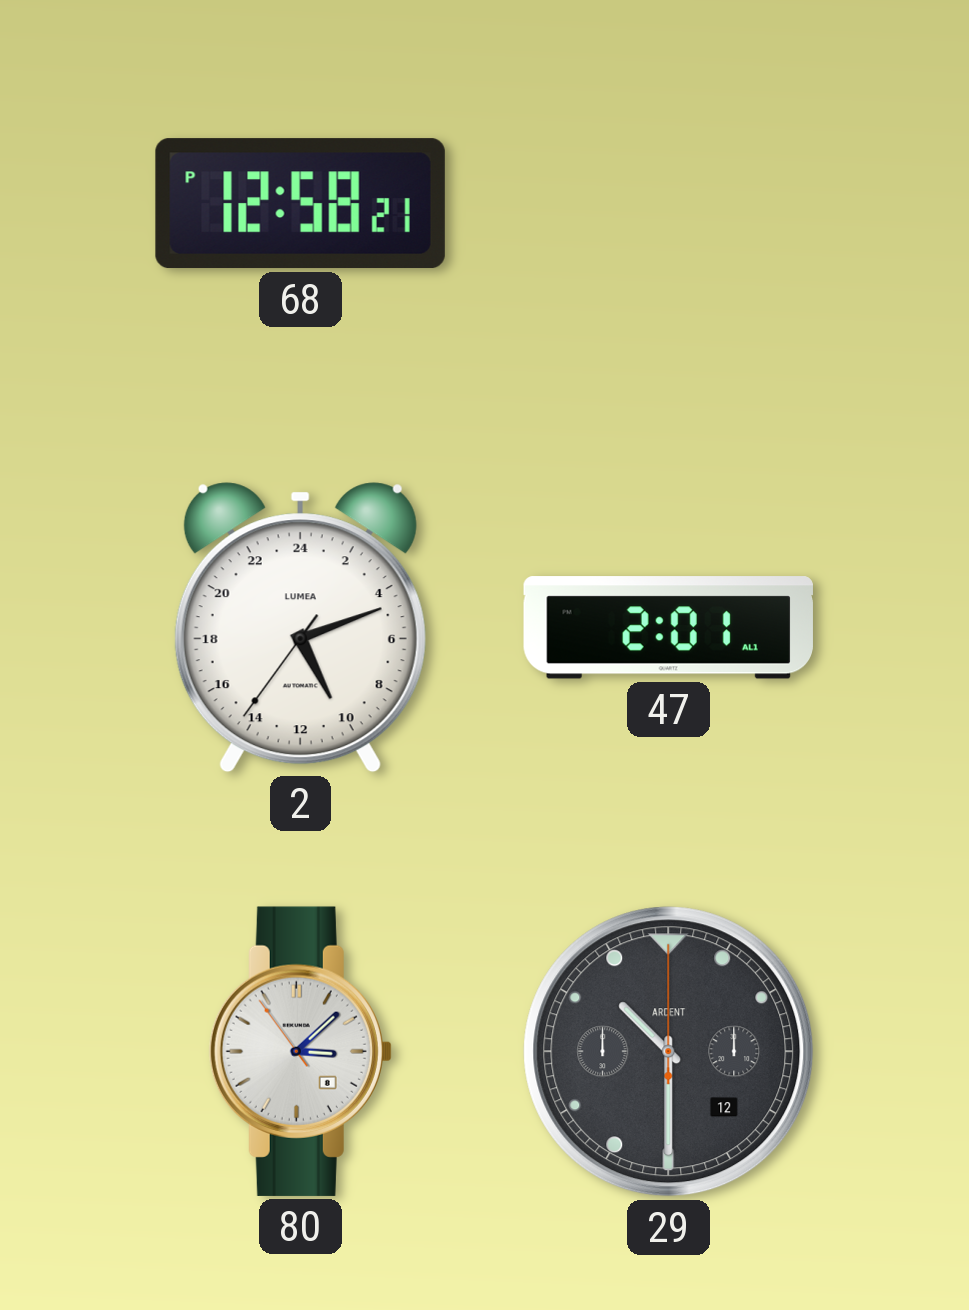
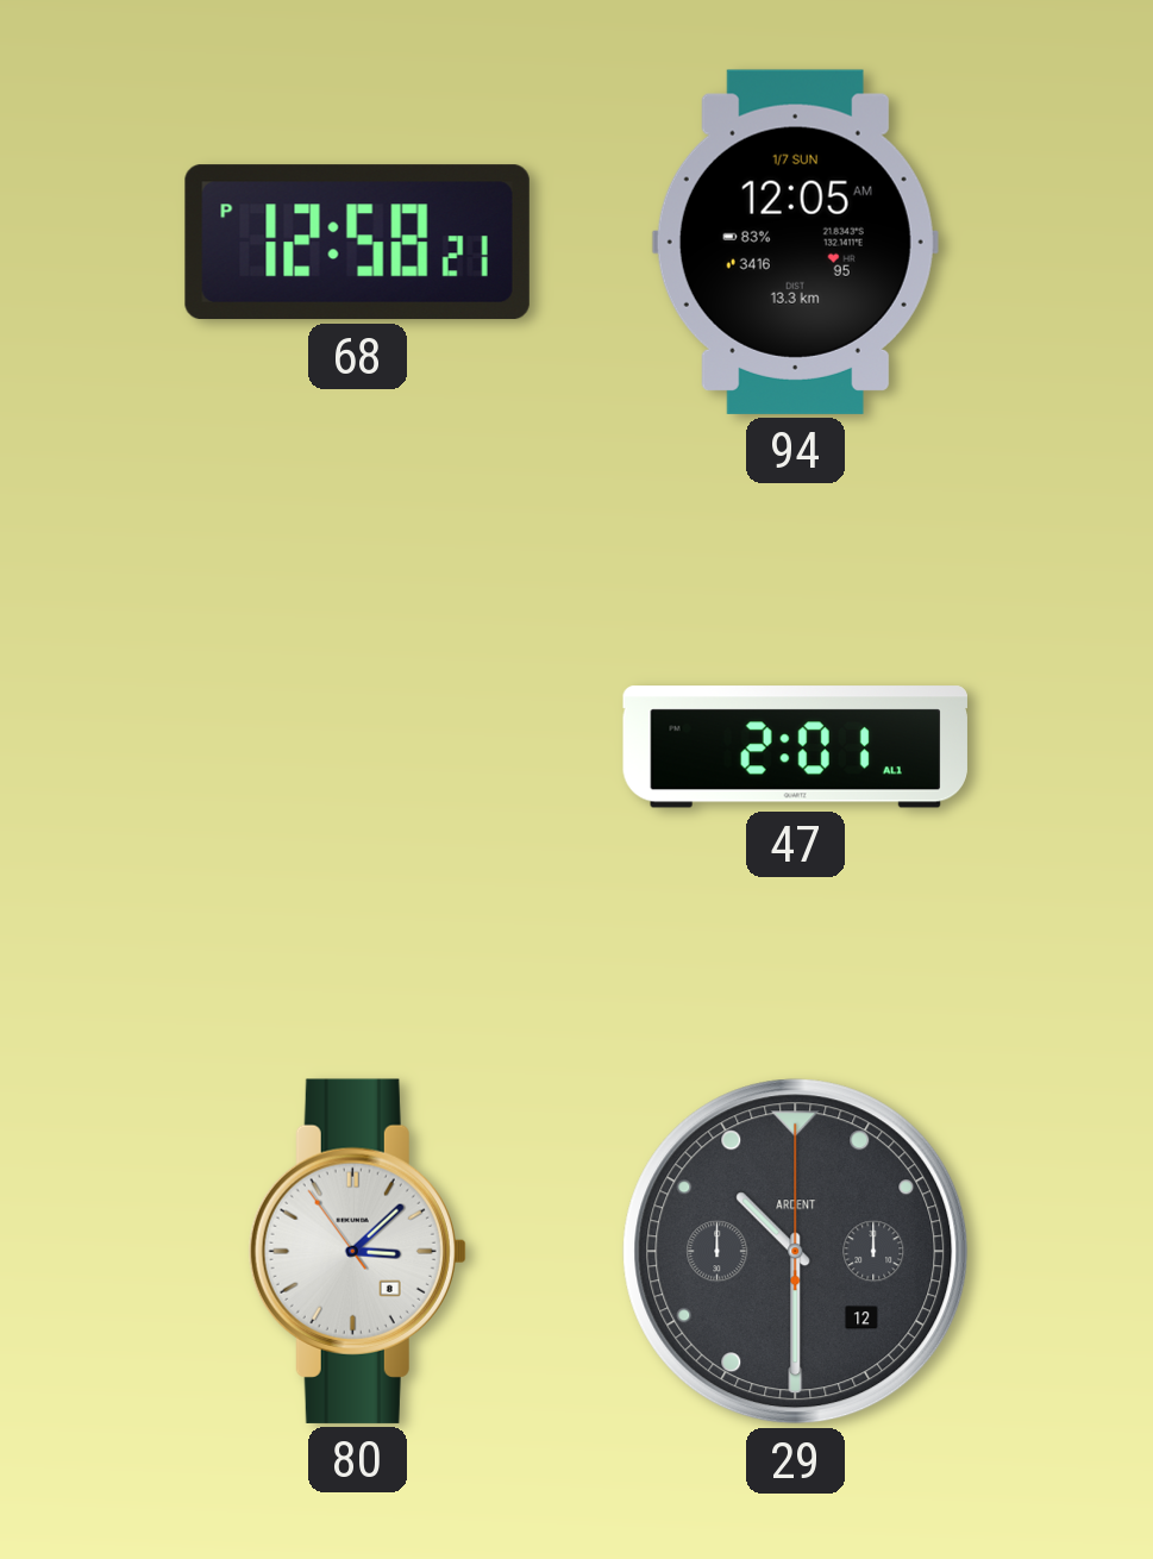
94: none -> 12:05
2: 10:11 -> none
